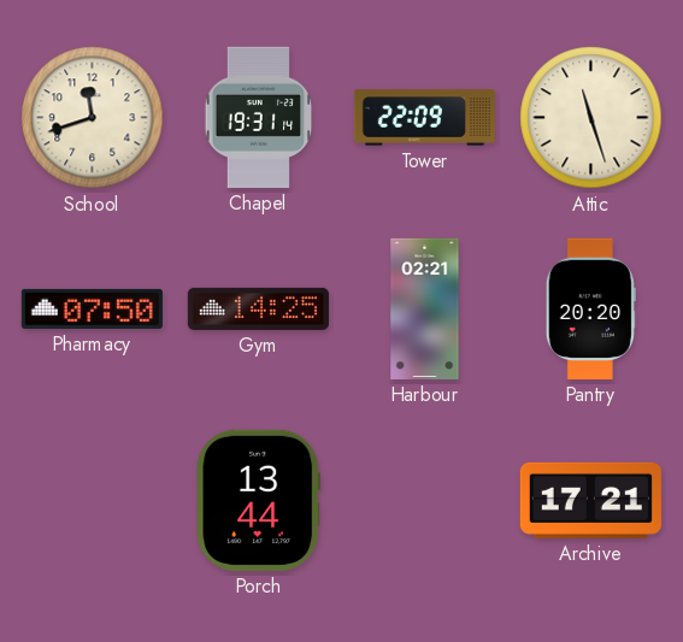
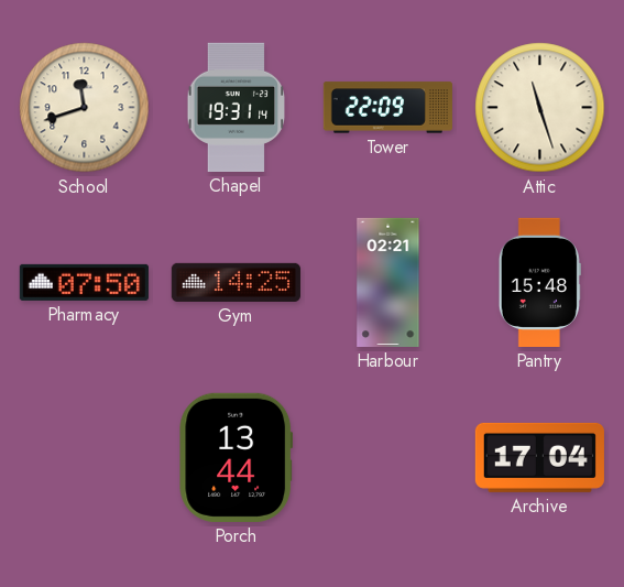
Pantry: 20:20 -> 15:48
Archive: 17:21 -> 17:04
